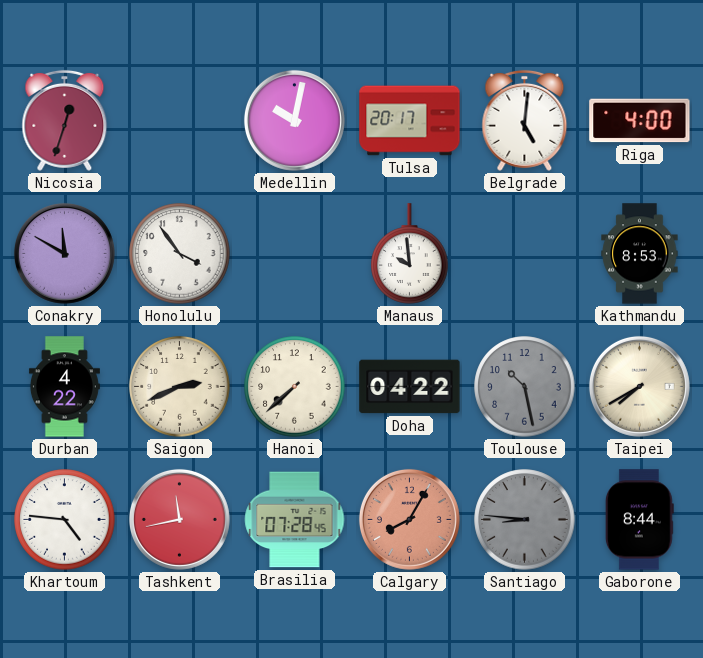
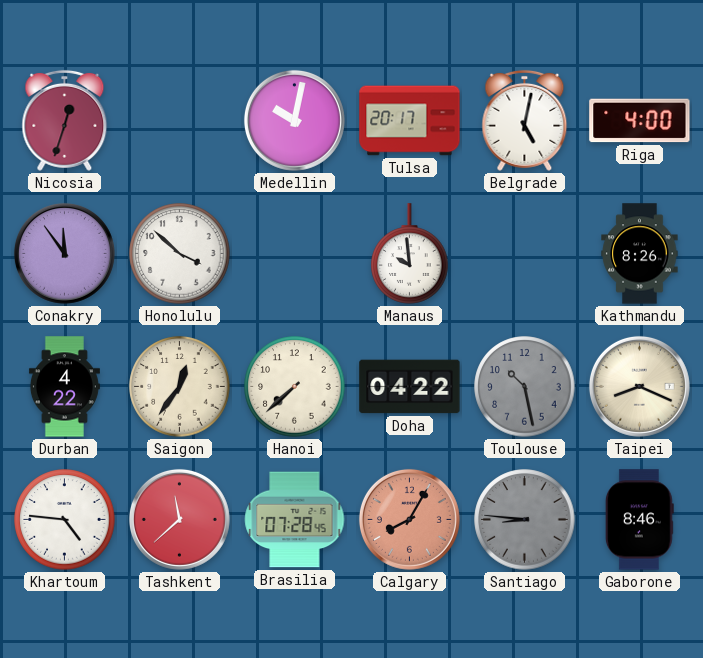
Belgrade: 5:01 -> 5:02
Conakry: 11:50 -> 11:54
Honolulu: 3:54 -> 3:52
Kathmandu: 8:53 -> 8:26
Saigon: 2:41 -> 12:36
Taipei: 7:40 -> 8:19
Tashkent: 11:43 -> 11:38
Gaborone: 8:44 -> 8:46
